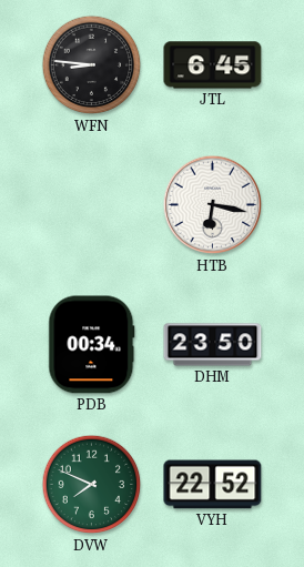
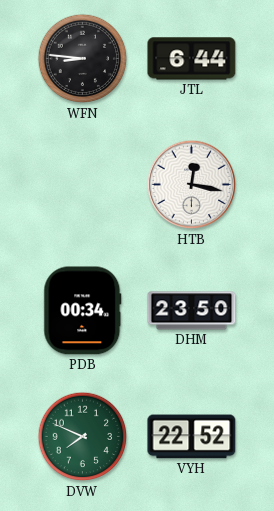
JTL: 6:45 -> 6:44
HTB: 6:17 -> 12:17
